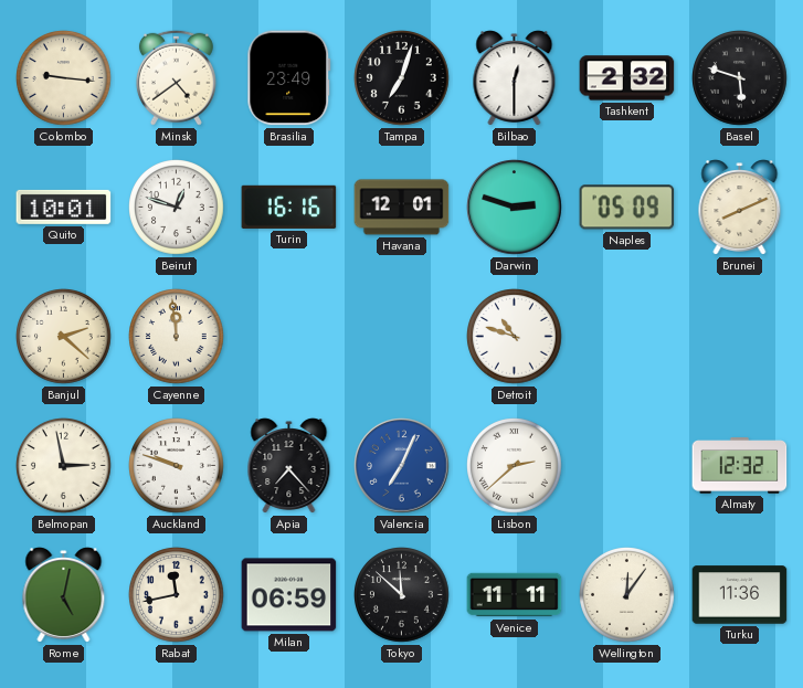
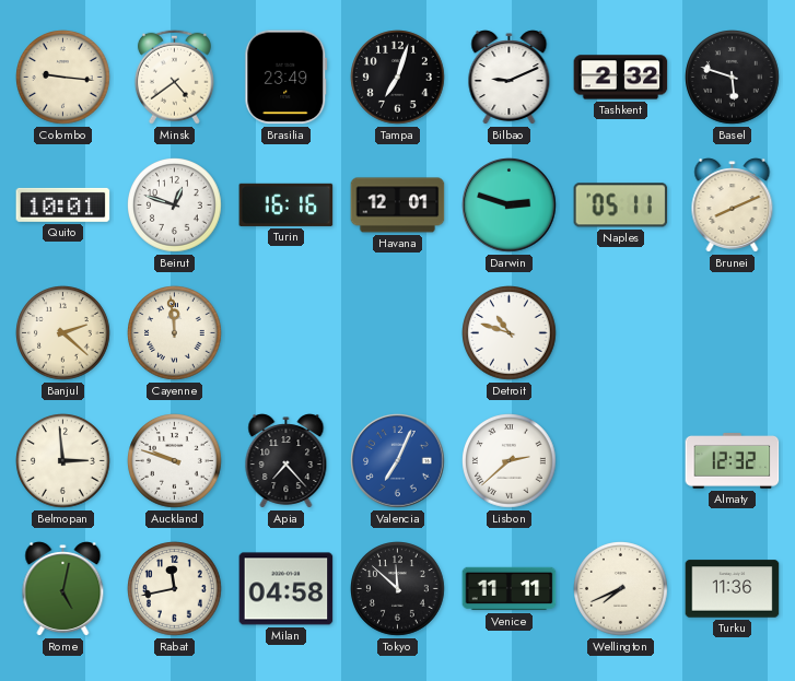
Bilbao: 12:30 -> 9:11
Naples: 05:09 -> 05:11
Belmopan: 2:58 -> 2:59
Milan: 06:59 -> 04:58
Wellington: 12:06 -> 7:41
